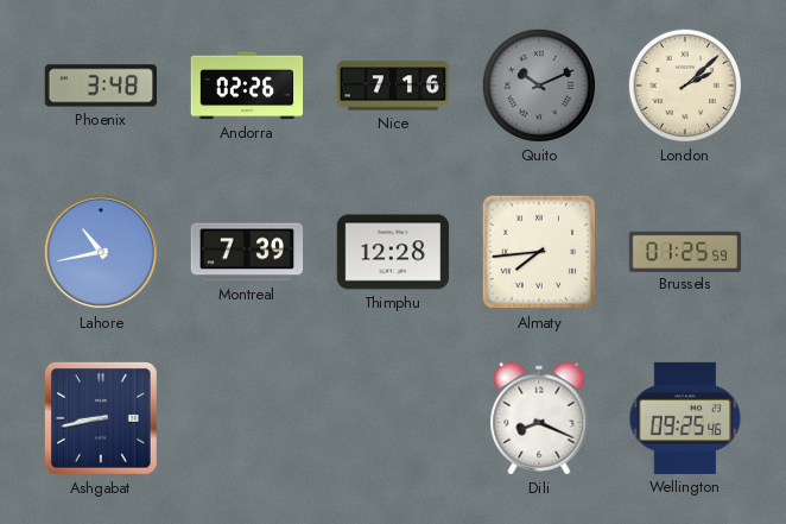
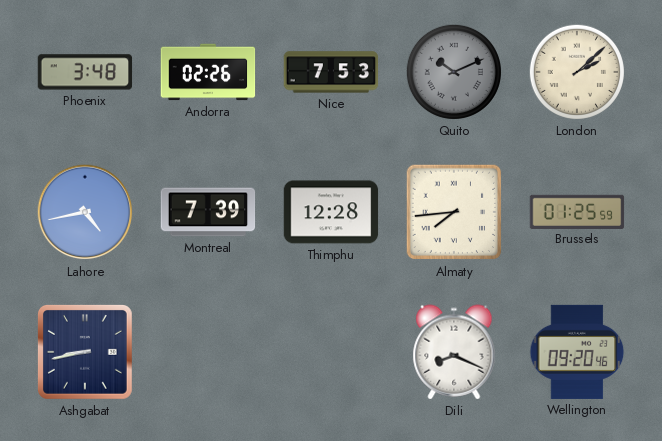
Nice: 7:16 -> 7:53
Lahore: 10:43 -> 4:43
Wellington: 09:25 -> 09:20
